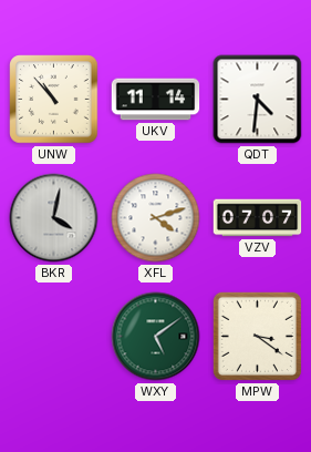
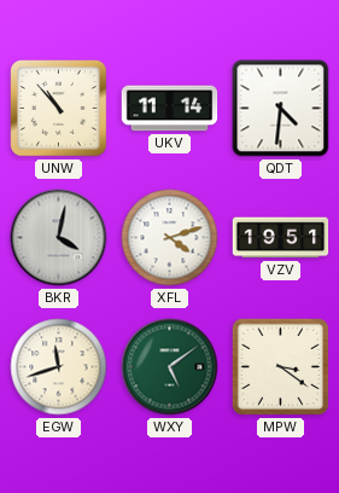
VZV: 07:07 -> 19:51
EGW: none -> 11:42
